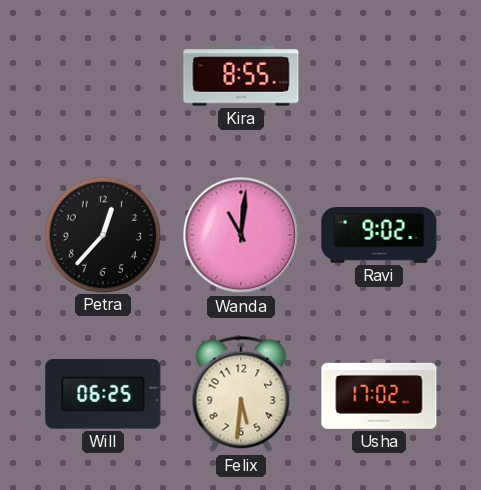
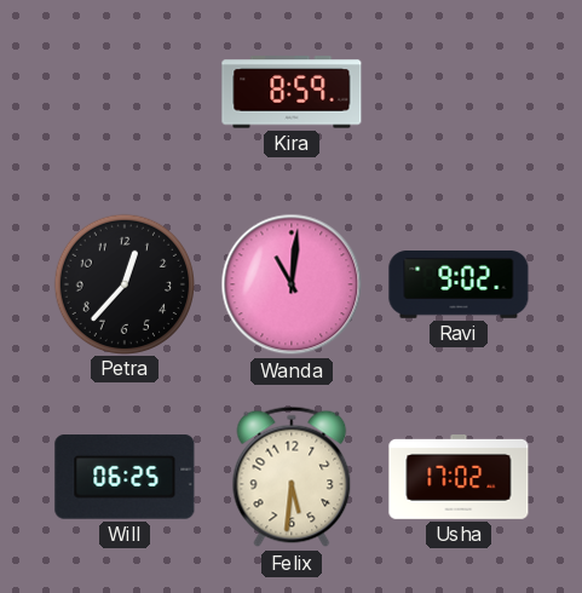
Kira: 8:55 -> 8:59
